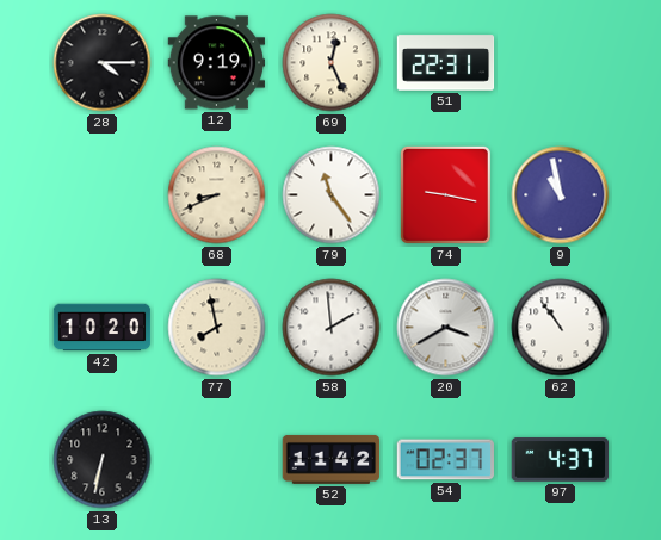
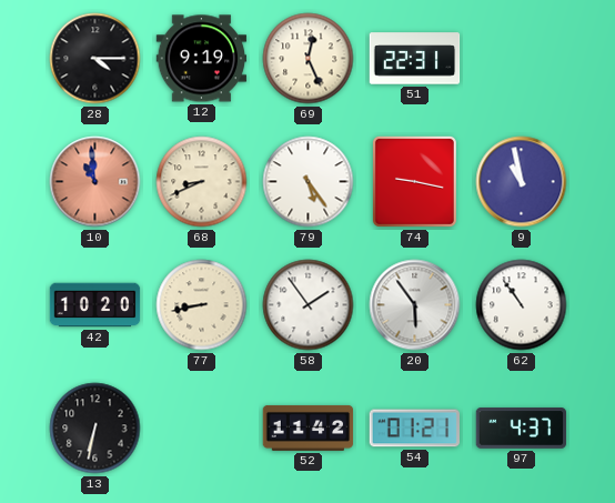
10: none -> 10:59
79: 11:24 -> 5:24
77: 7:58 -> 8:43
58: 1:59 -> 1:54
20: 3:40 -> 5:54
54: 02:37 -> 01:21
